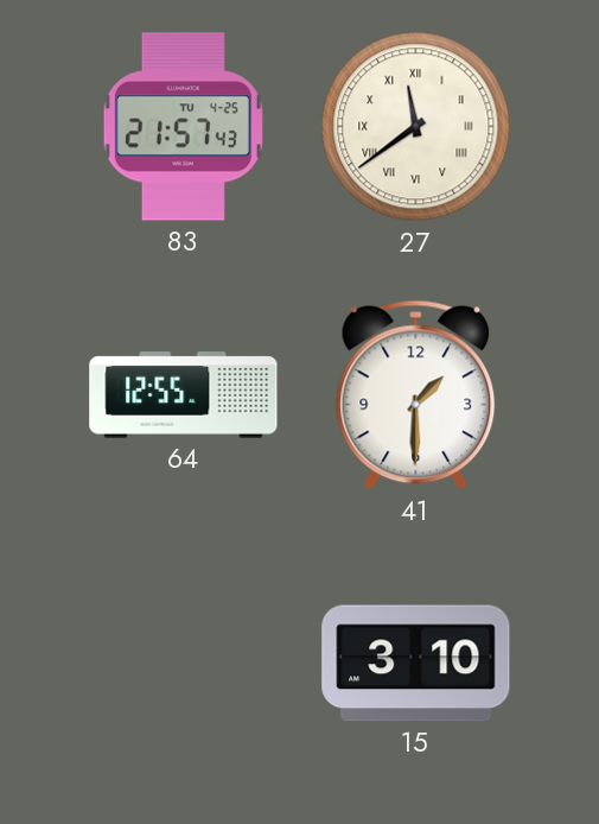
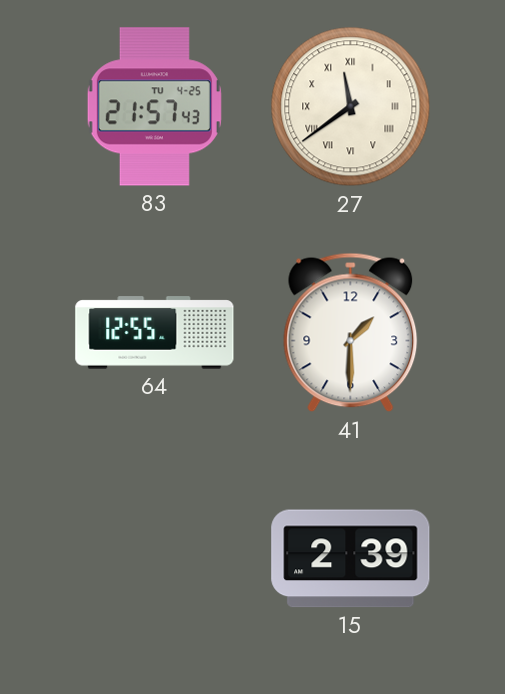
15: 3:10 -> 2:39
